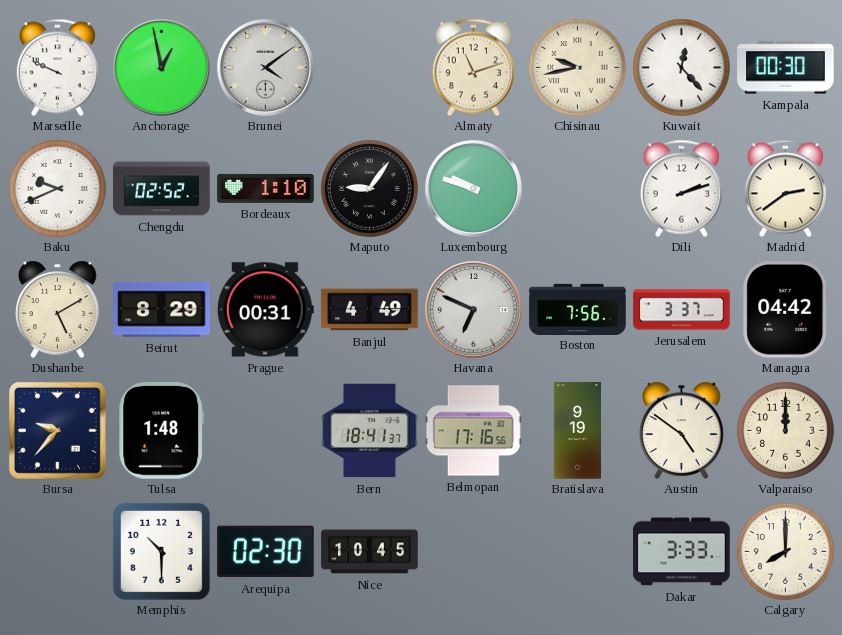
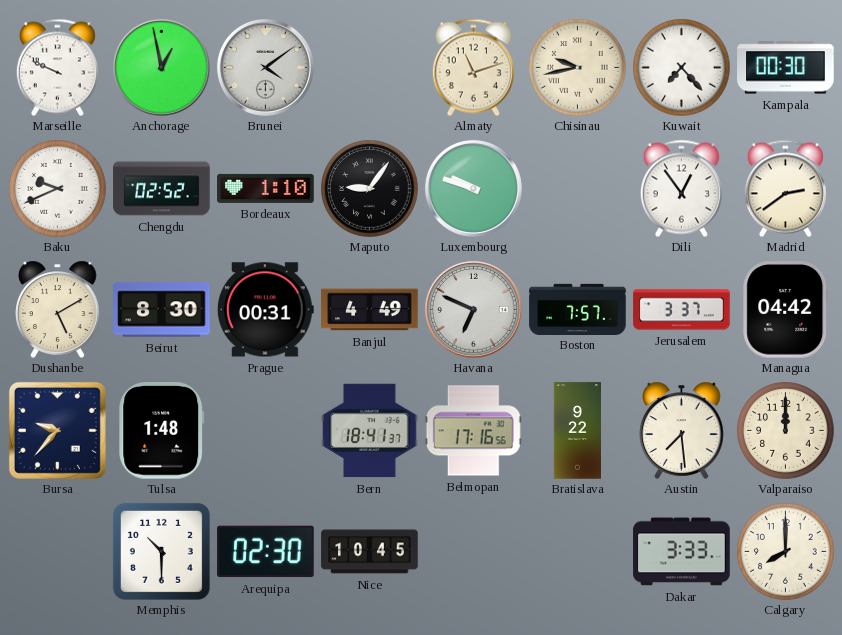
Kuwait: 12:23 -> 7:23
Dili: 2:12 -> 12:54
Beirut: 8:29 -> 8:30
Boston: 7:56 -> 7:57
Bratislava: 9:19 -> 9:22
Austin: 4:51 -> 7:29
